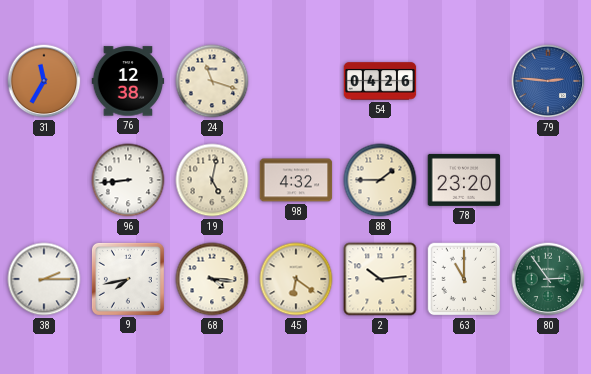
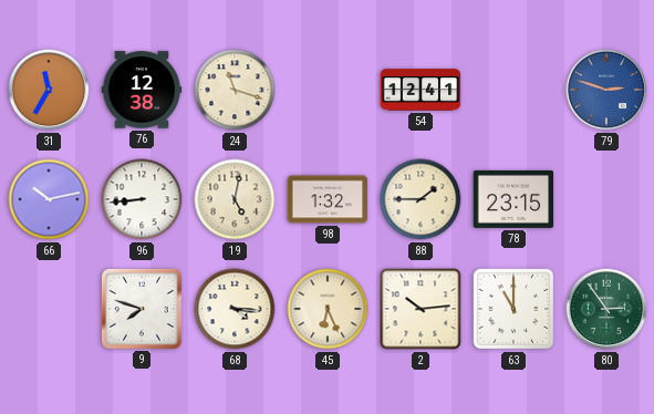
54: 04:26 -> 12:41
79: 2:46 -> 2:48
66: none -> 10:13
98: 4:32 -> 1:32
78: 23:20 -> 23:15
38: 2:15 -> none
9: 7:43 -> 7:48
45: 6:21 -> 6:26
